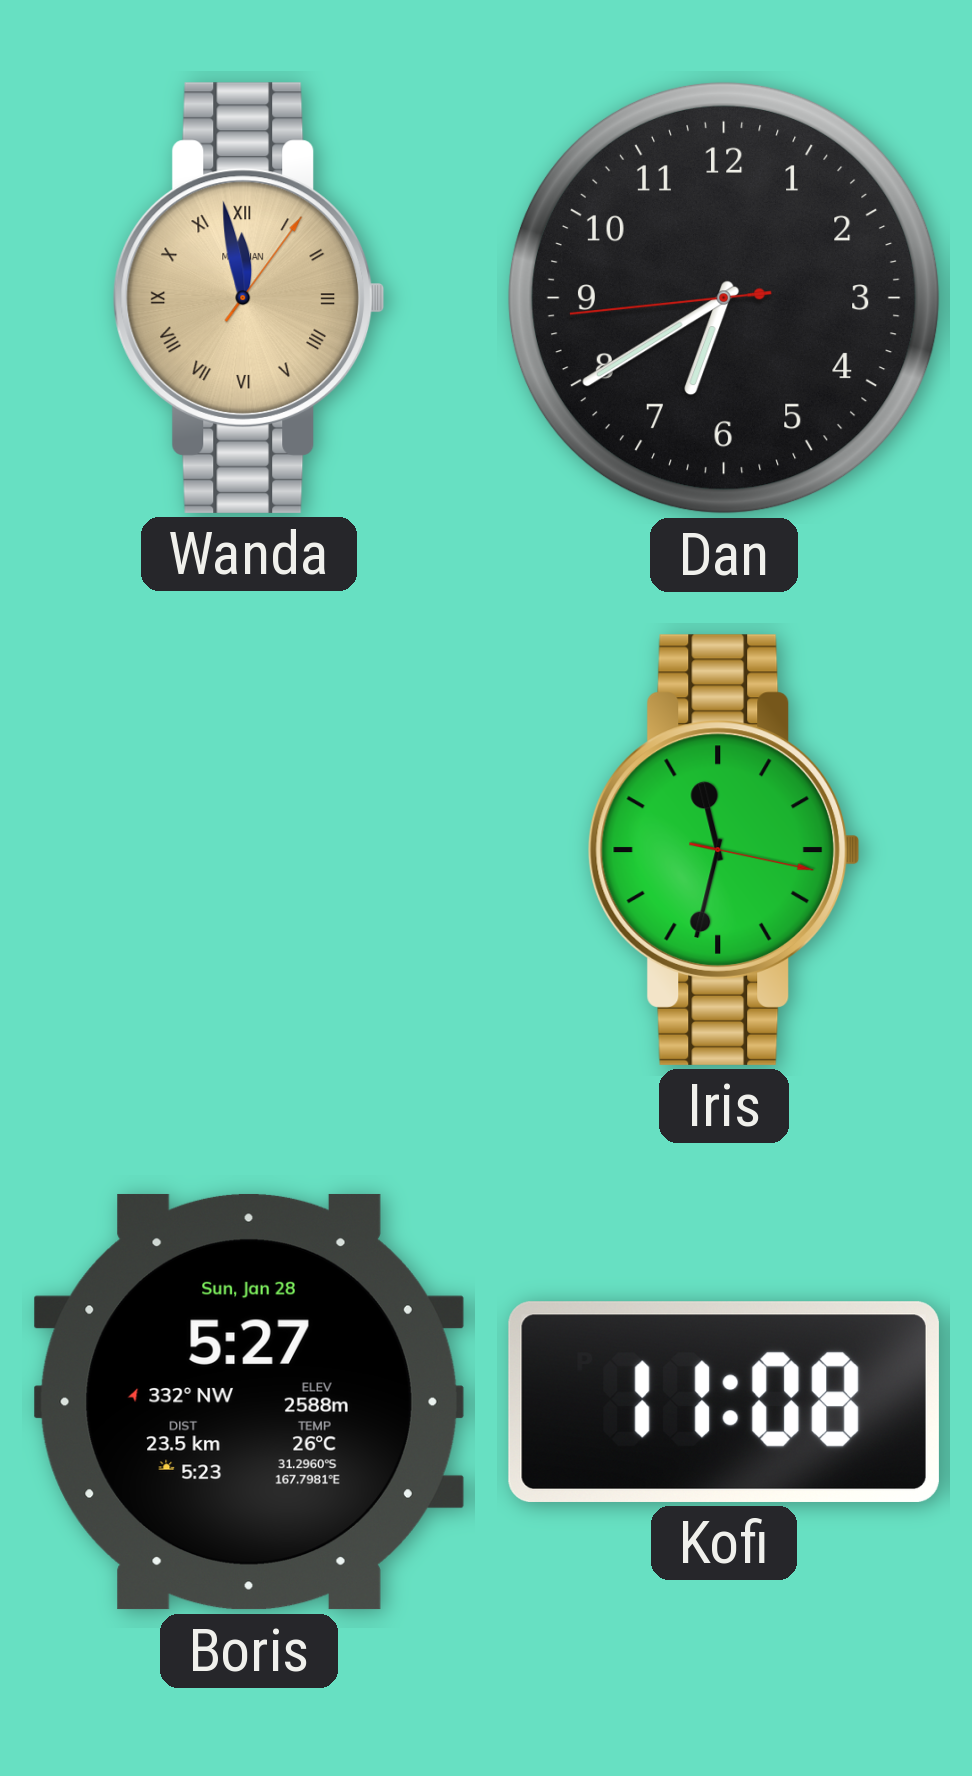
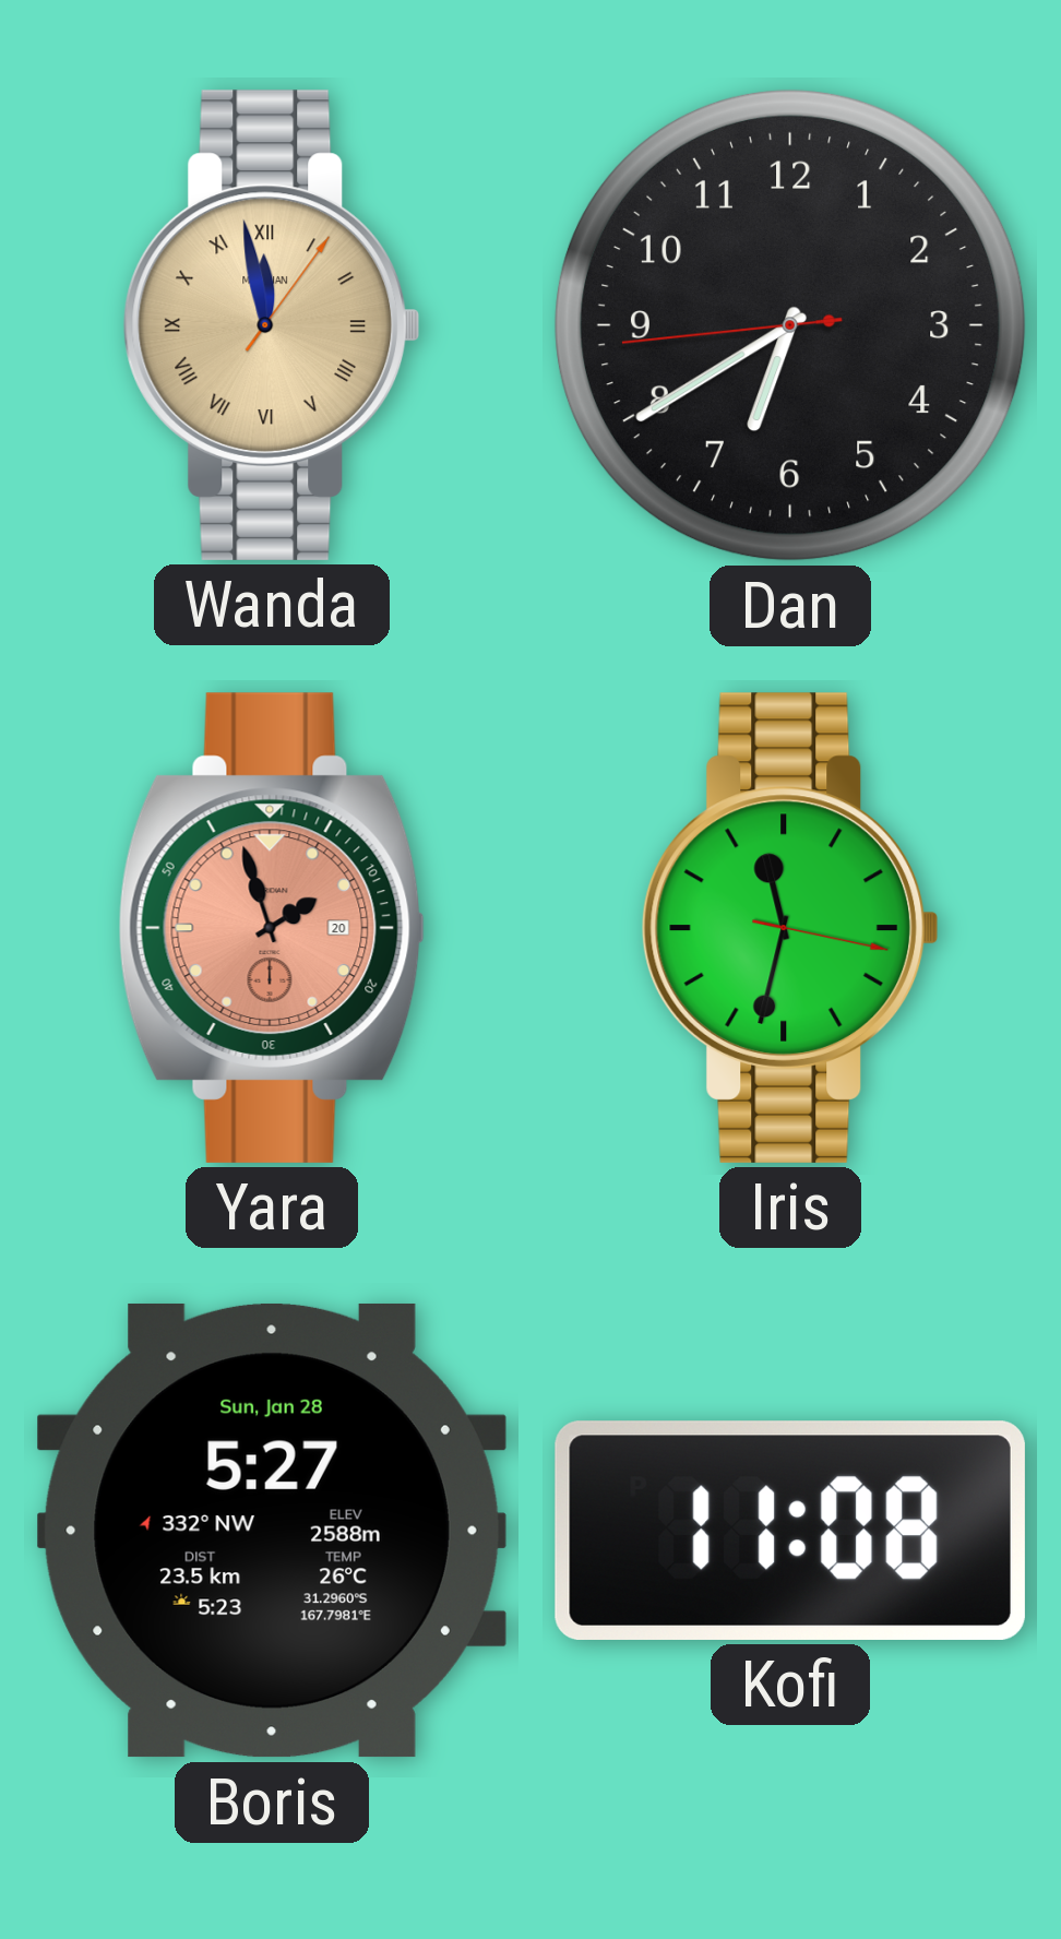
Yara: none -> 1:57
